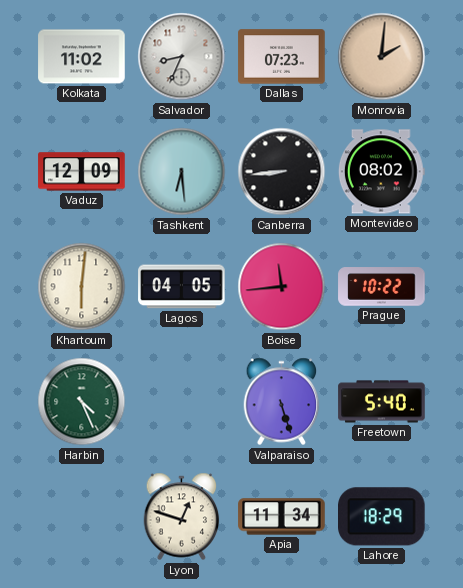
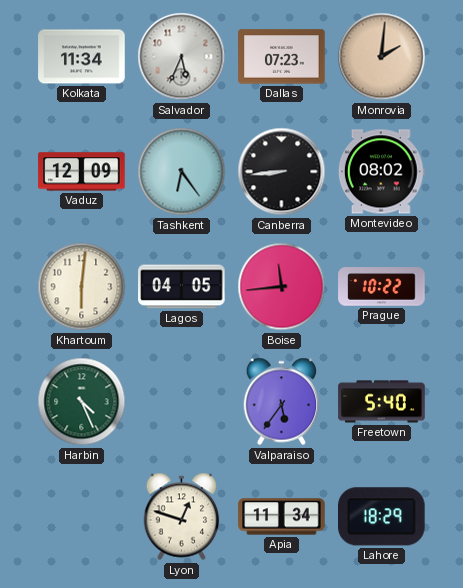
Kolkata: 11:02 -> 11:34
Salvador: 8:34 -> 5:34
Tashkent: 6:29 -> 6:24
Valparaiso: 5:27 -> 5:36
